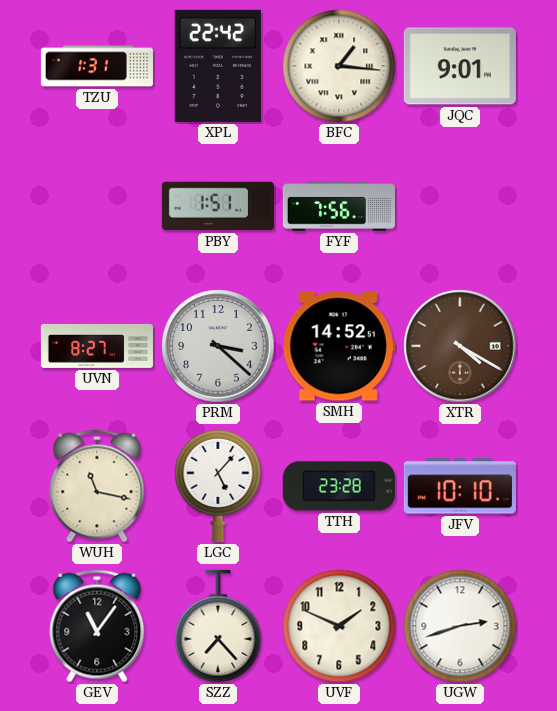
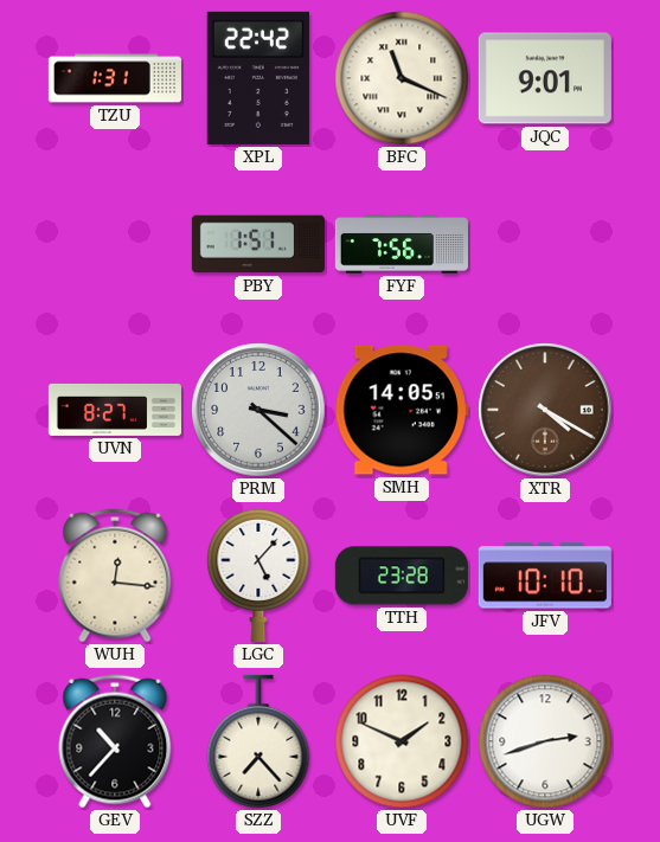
BFC: 1:16 -> 11:19
SMH: 14:52 -> 14:05
WUH: 11:17 -> 12:16
GEV: 11:06 -> 10:37
